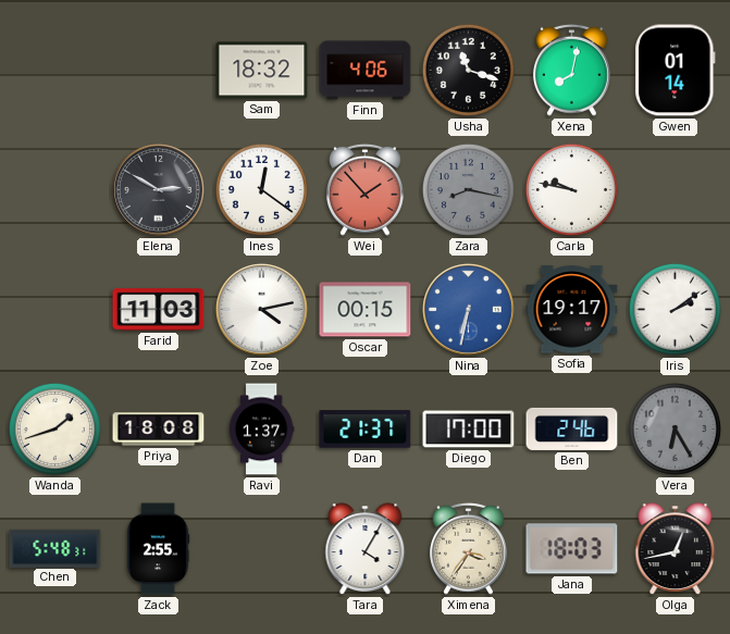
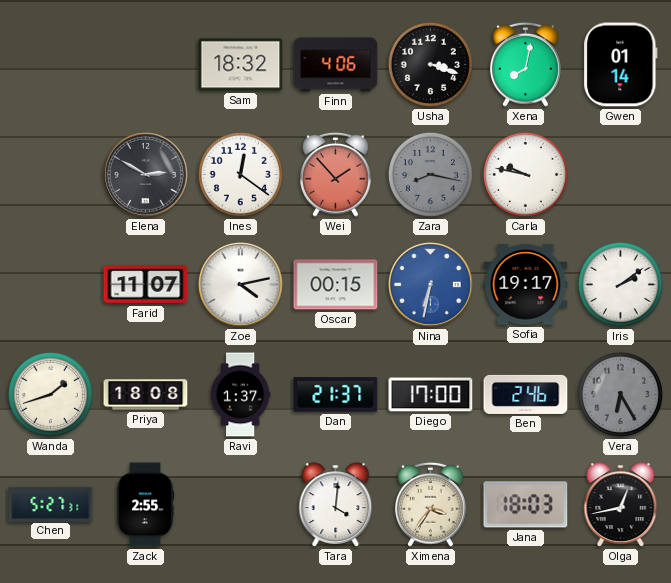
Usha: 11:18 -> 3:18
Farid: 11:03 -> 11:07
Chen: 5:48 -> 5:27
Tara: 4:05 -> 4:01
